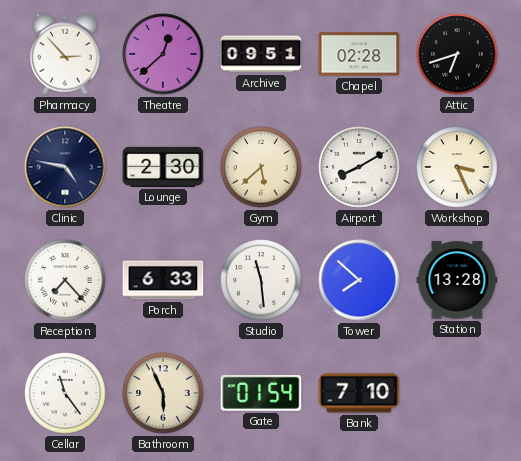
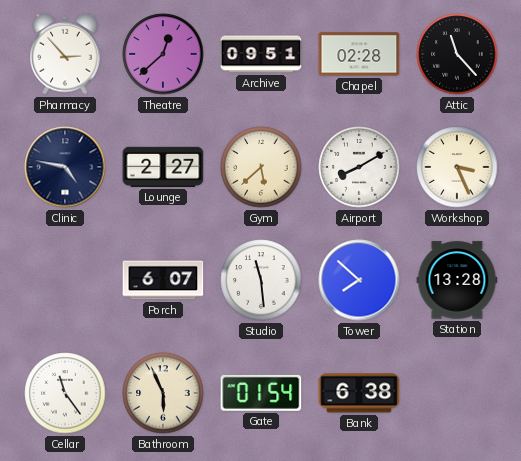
Attic: 6:42 -> 11:23
Lounge: 2:30 -> 2:27
Reception: 7:23 -> none
Porch: 6:33 -> 6:07
Bank: 7:10 -> 6:38
